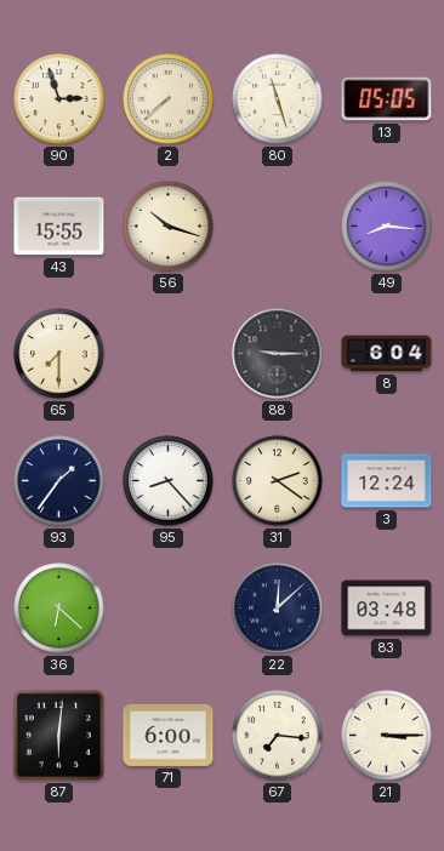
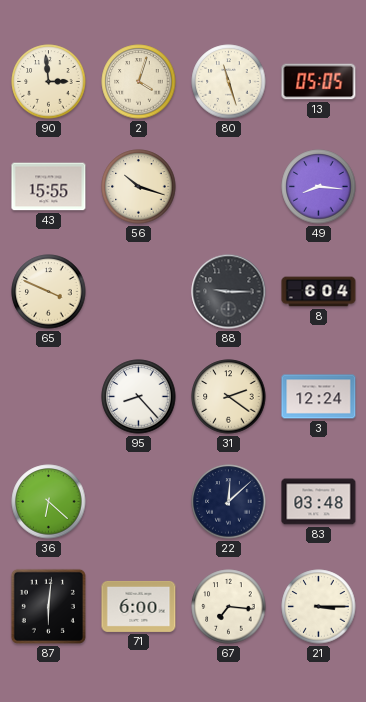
90: 2:57 -> 2:59
2: 7:38 -> 4:03
65: 7:30 -> 3:49
93: 1:36 -> none
